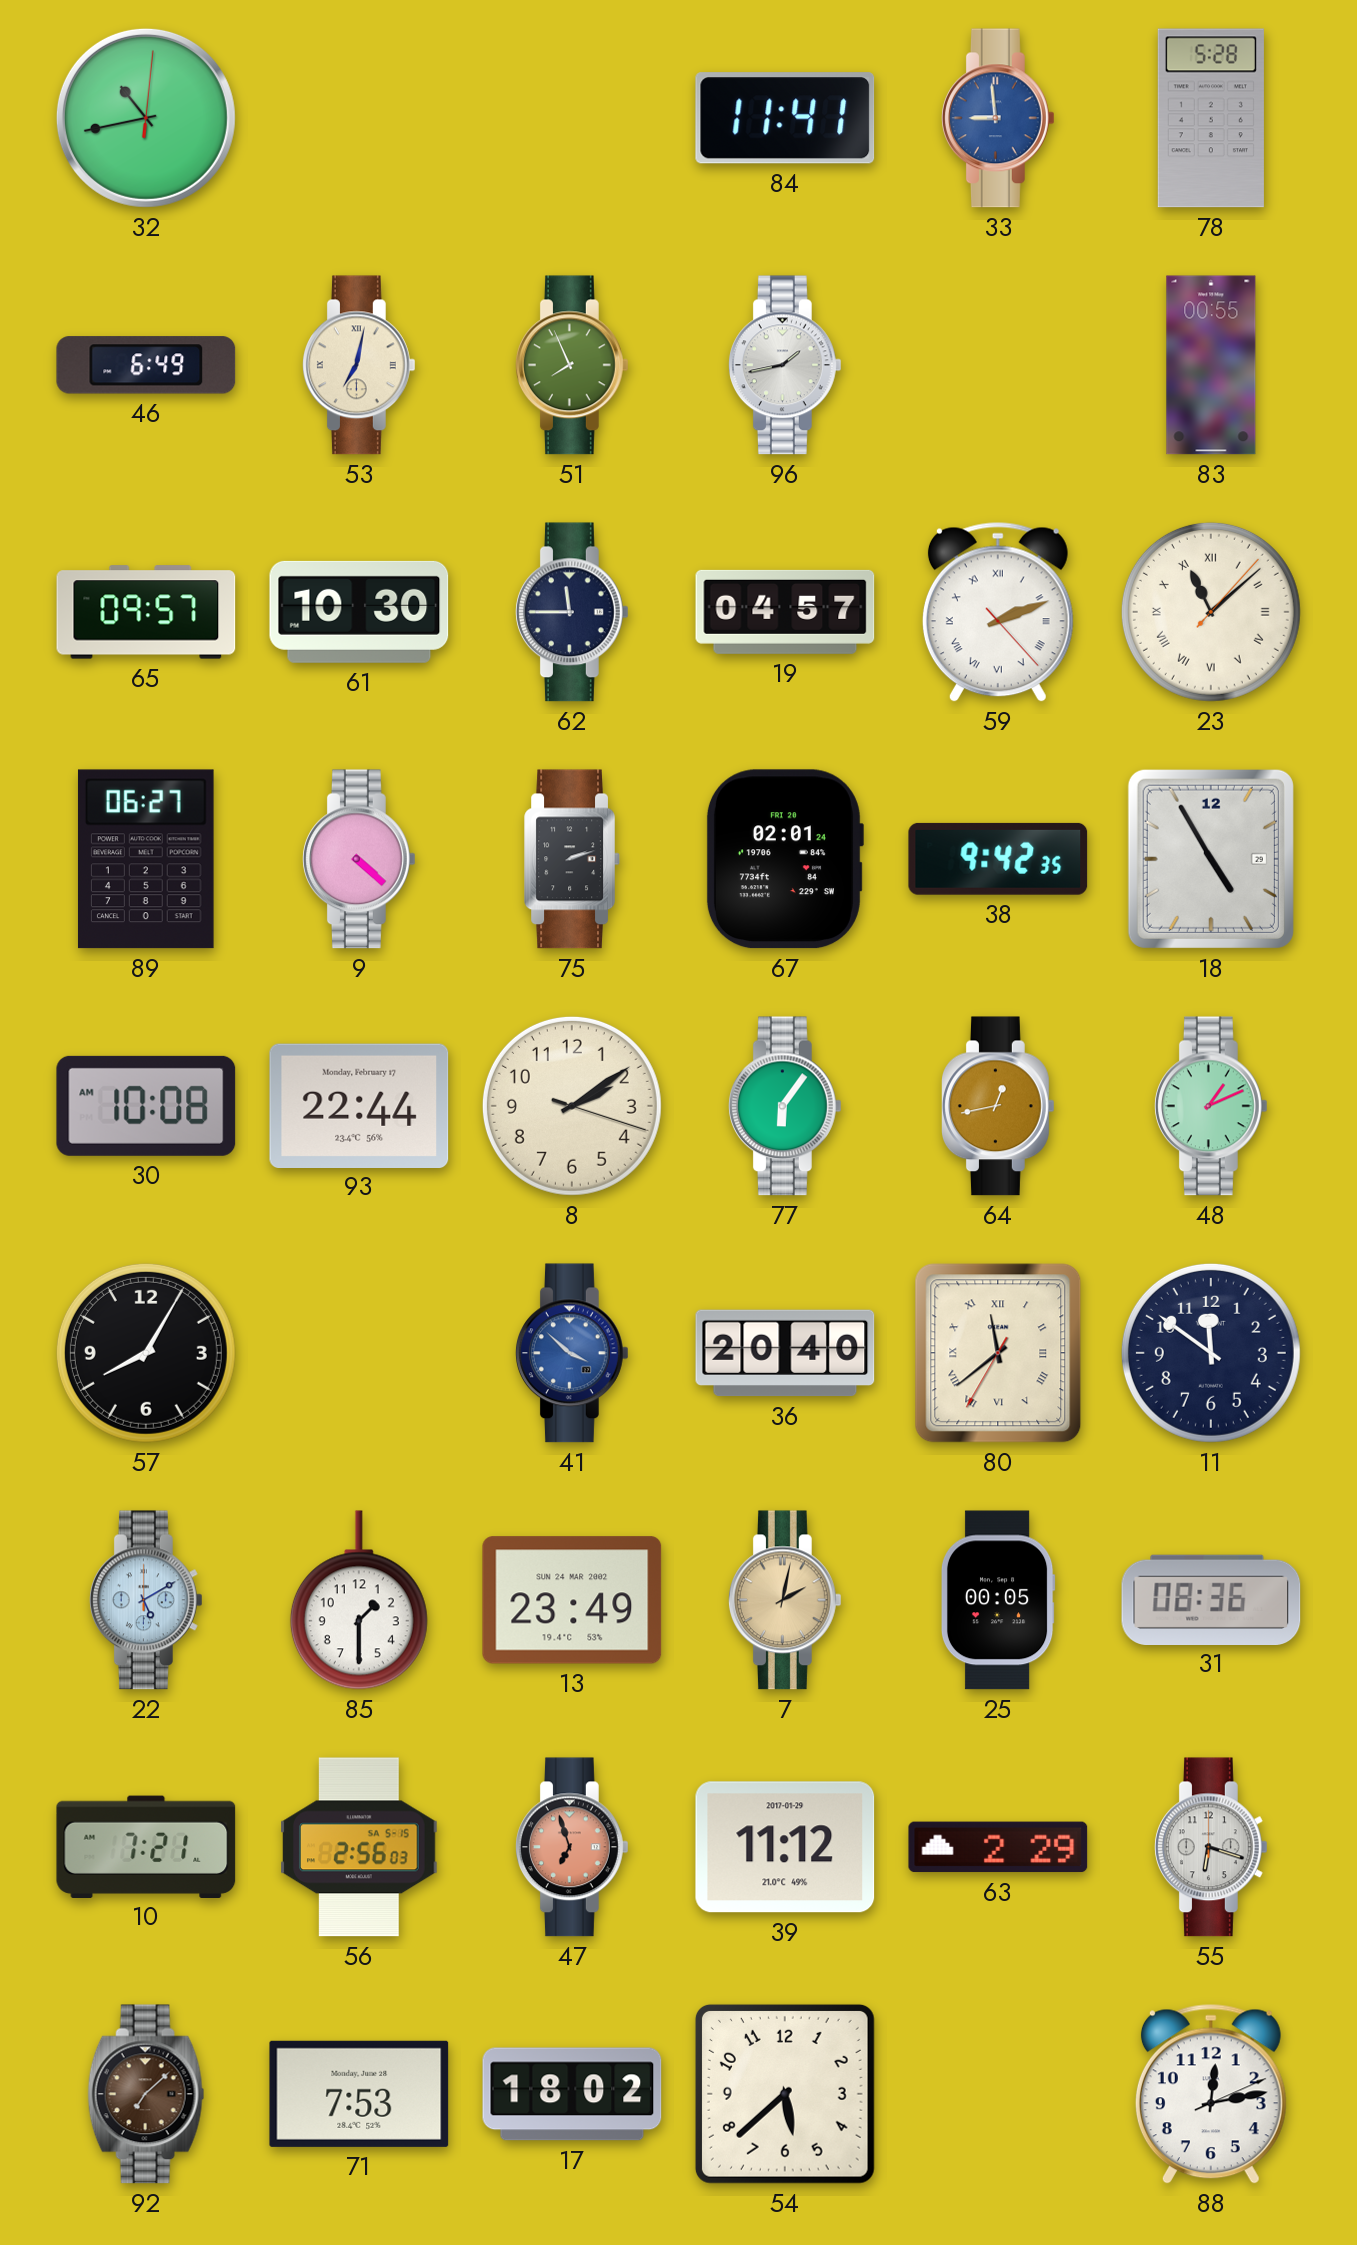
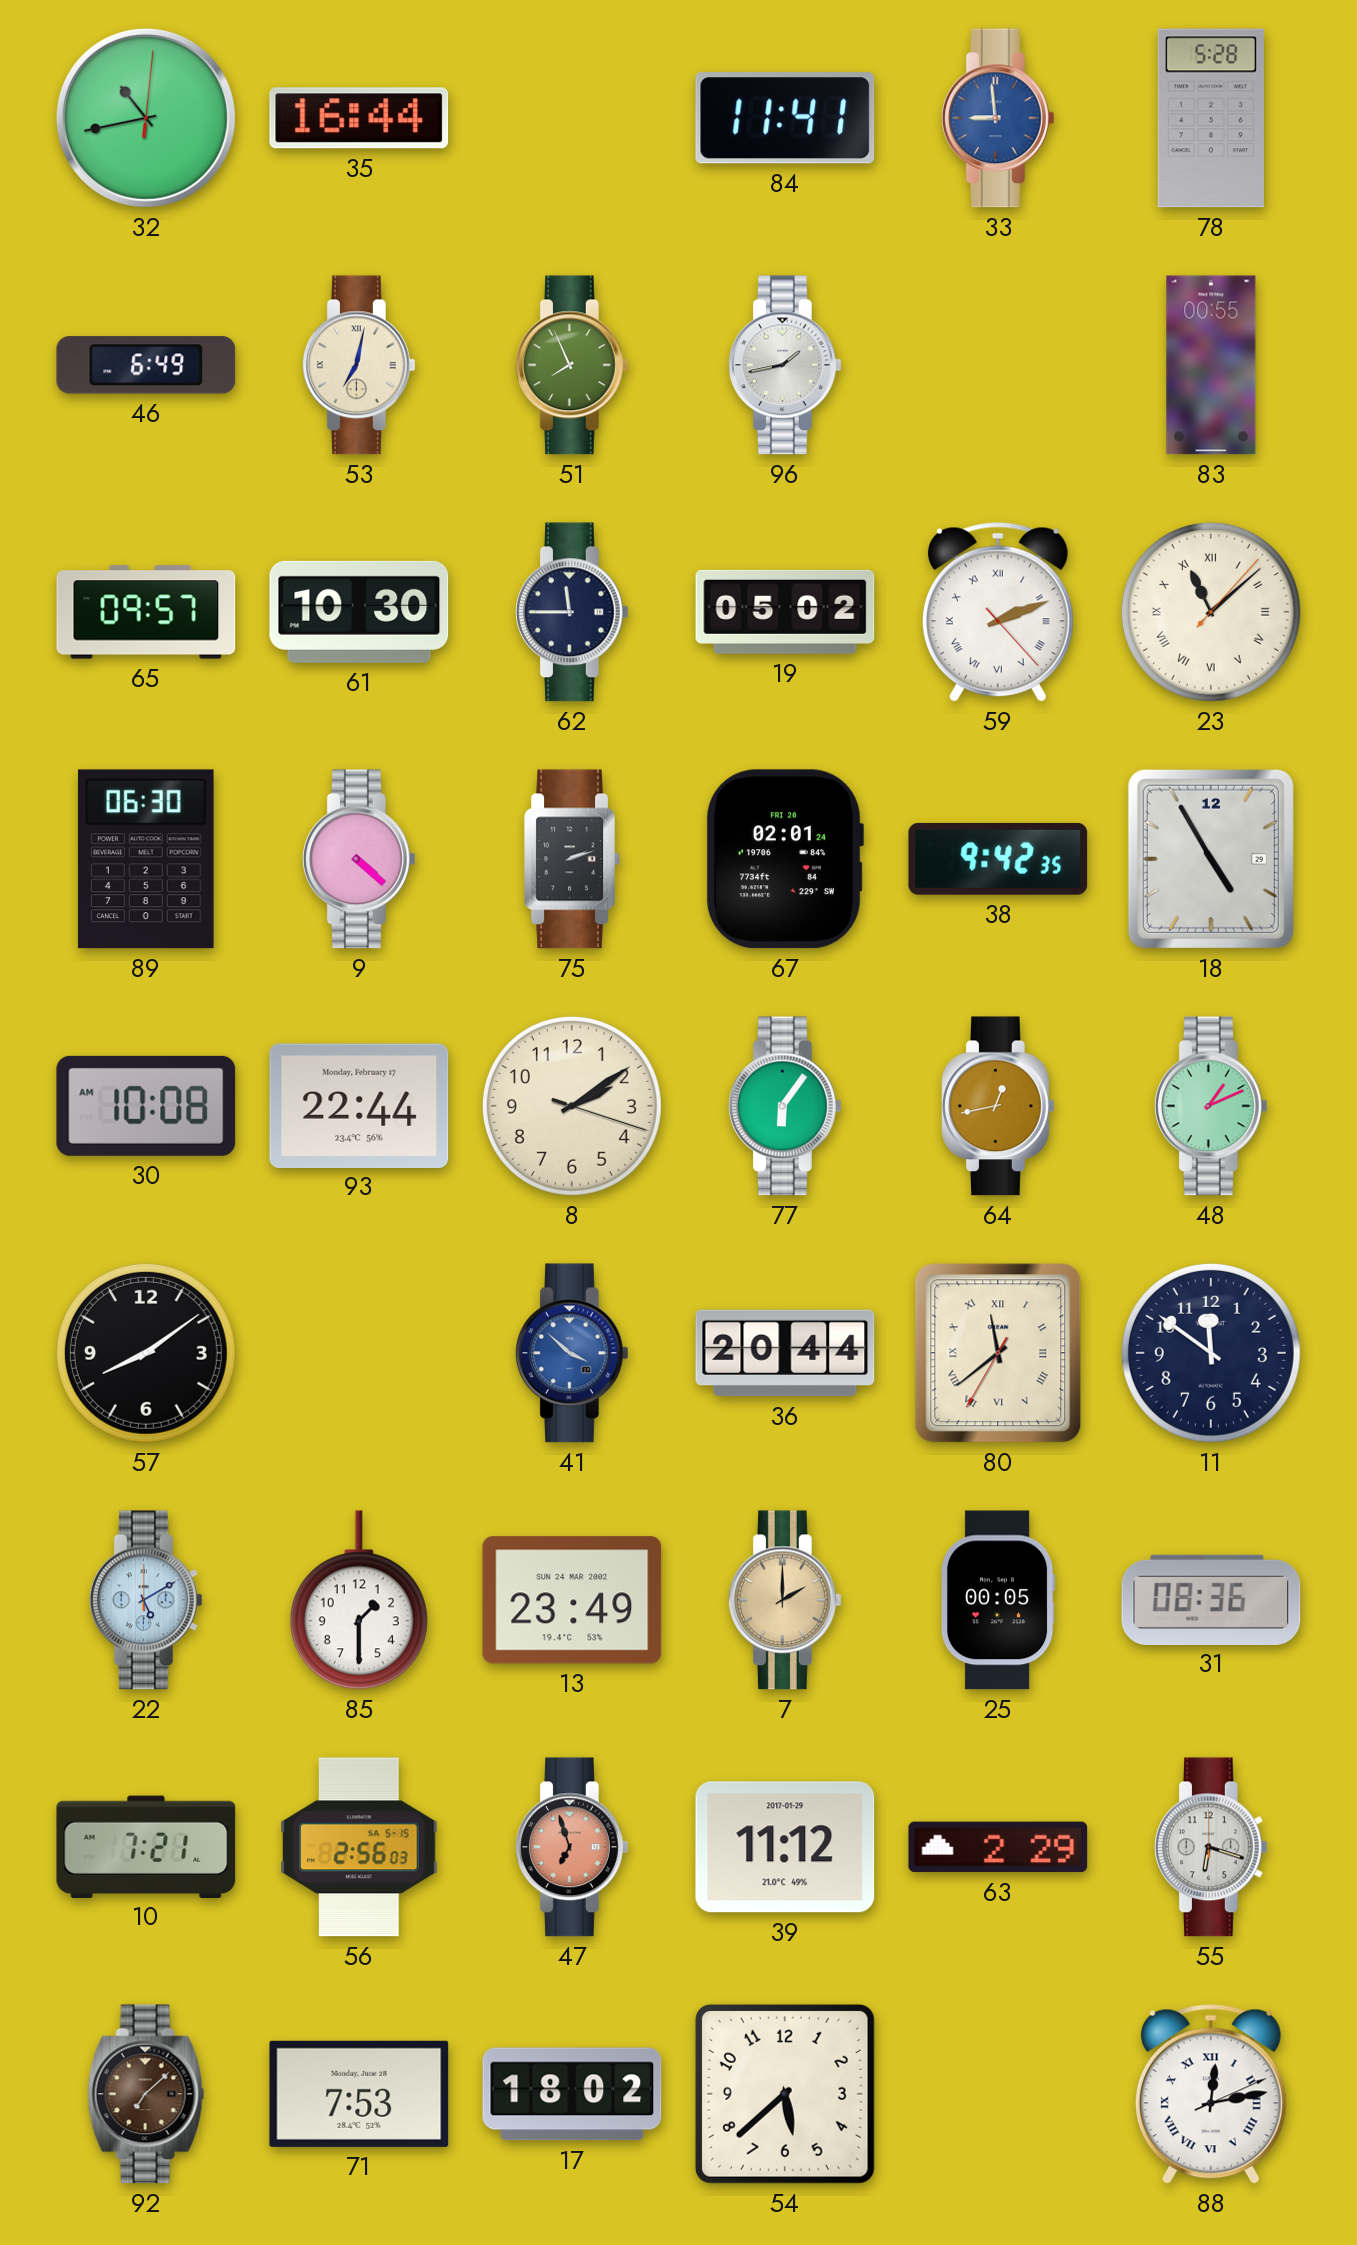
35: none -> 16:44
19: 04:57 -> 05:02
89: 06:27 -> 06:30
57: 8:05 -> 8:09
36: 20:40 -> 20:44
7: 2:02 -> 2:00
88 numerals: Arabic -> Roman
